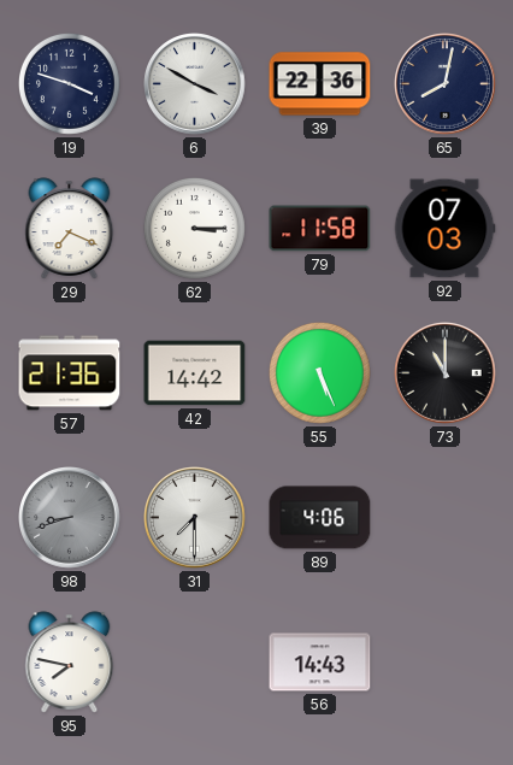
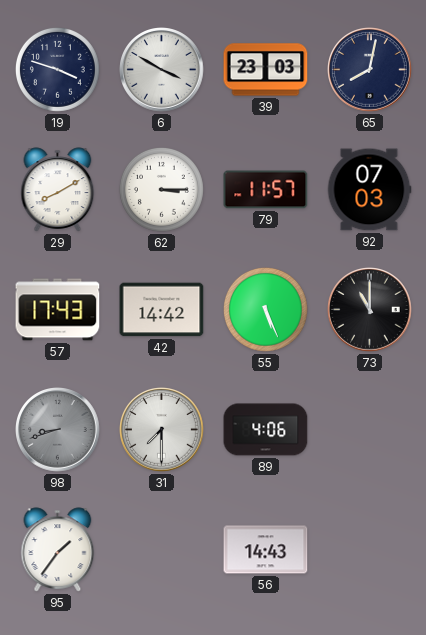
39: 22:36 -> 23:03
29: 7:19 -> 8:10
79: 11:58 -> 11:57
57: 21:36 -> 17:43
95: 7:47 -> 1:36
